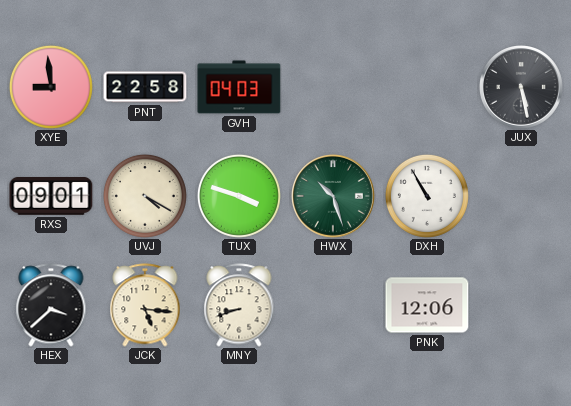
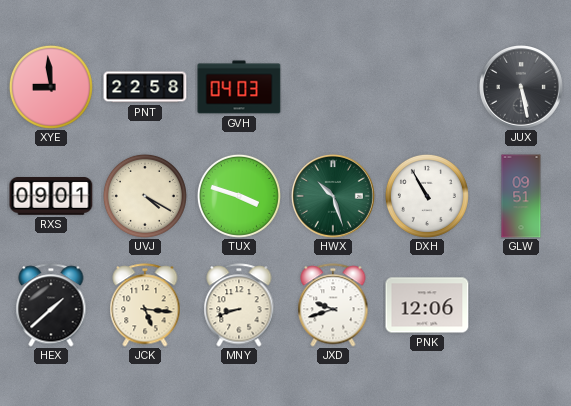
GLW: none -> 09:51
HEX: 3:38 -> 1:38
JXD: none -> 9:42
